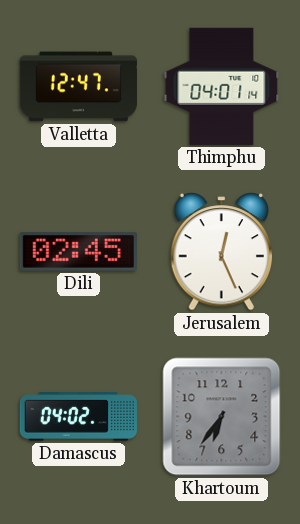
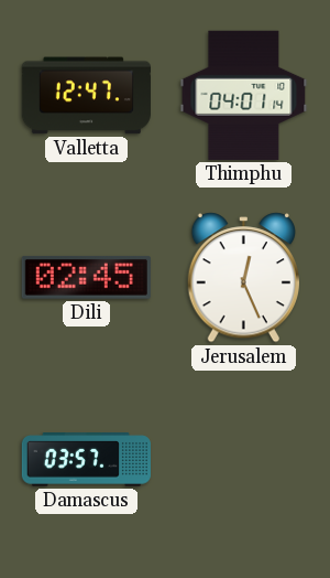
Damascus: 04:02 -> 03:57
Khartoum: 6:36 -> none
